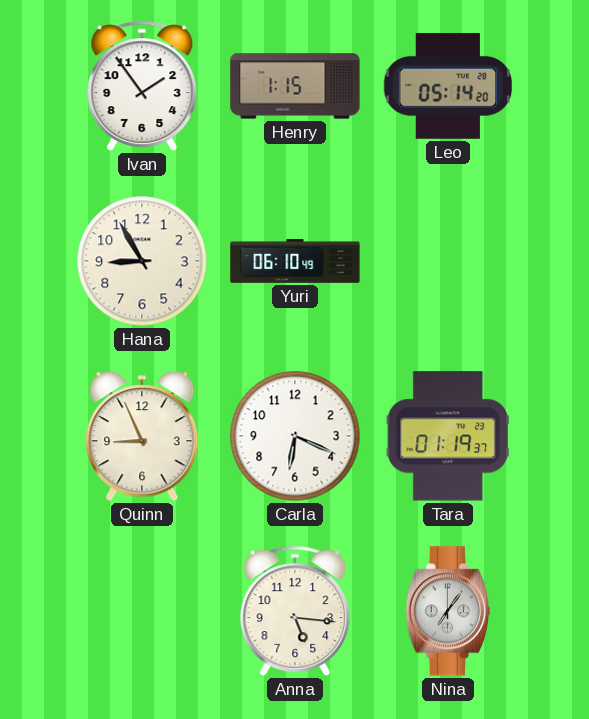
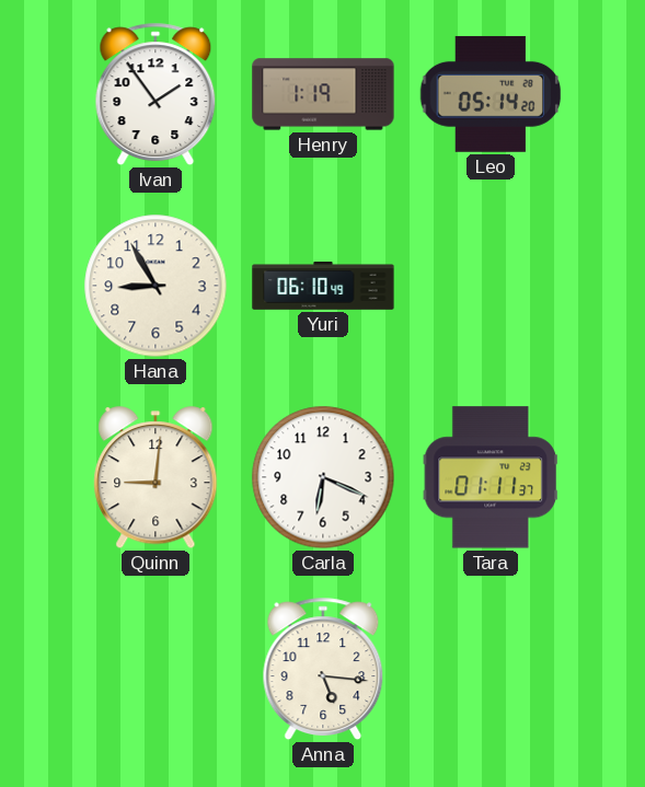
Henry: 1:15 -> 1:19
Quinn: 8:56 -> 9:01
Tara: 01:19 -> 01:11
Nina: 7:06 -> none
